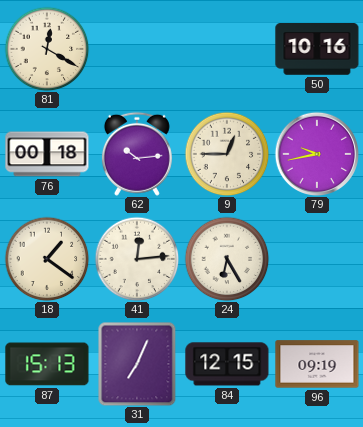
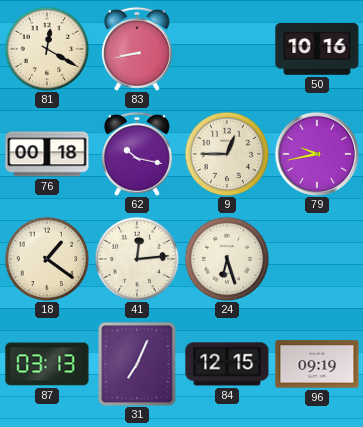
83: none -> 8:43
62: 10:14 -> 10:17
24: 6:25 -> 6:27
87: 15:13 -> 03:13
